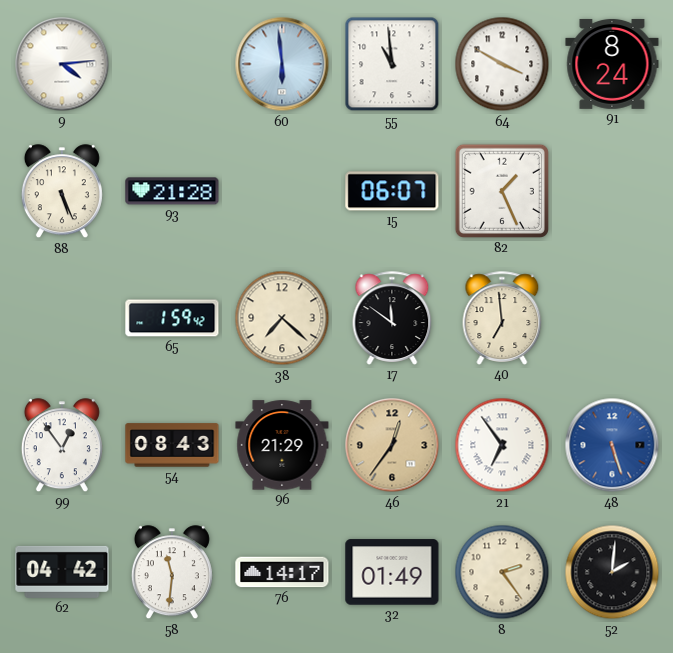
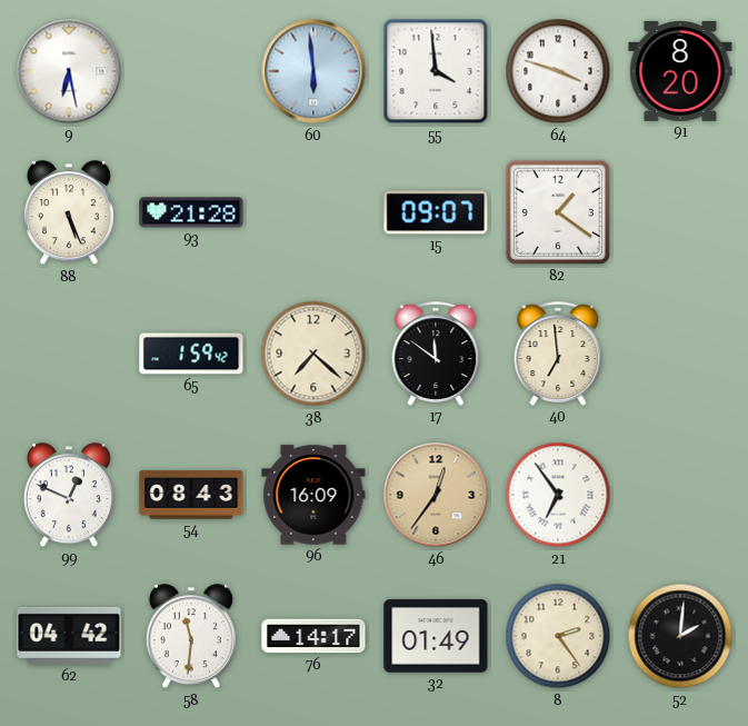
9: 4:14 -> 6:28
55: 10:59 -> 3:59
64: 3:50 -> 3:48
91: 8:24 -> 8:20
15: 06:07 -> 09:07
82: 1:26 -> 1:21
99: 12:54 -> 12:49
96: 21:29 -> 16:09
48: 5:27 -> none
